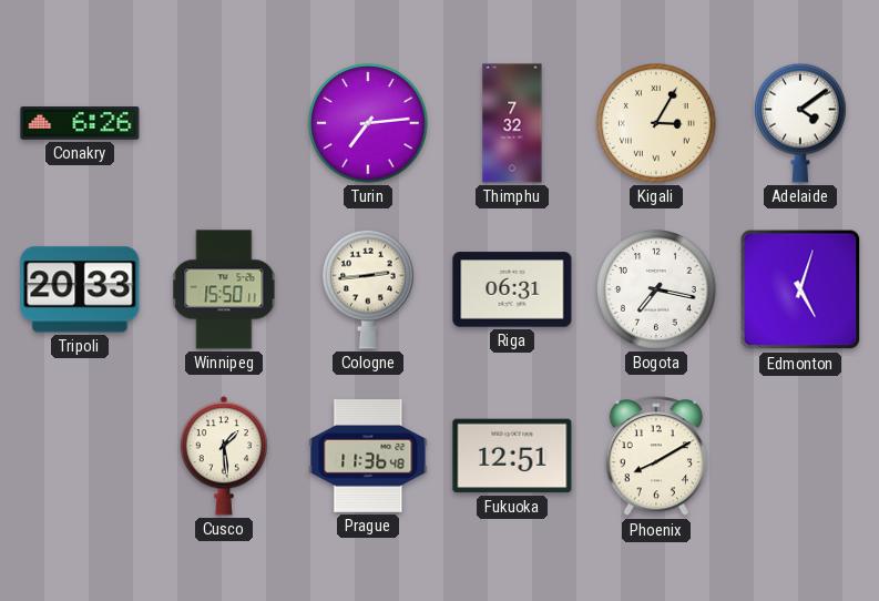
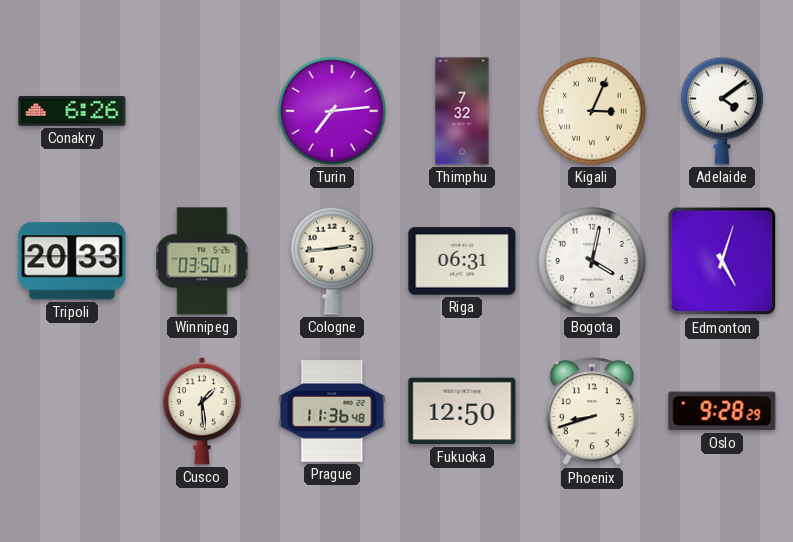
Kigali: 3:05 -> 3:04
Winnipeg: 15:50 -> 03:50
Bogota: 7:17 -> 4:02
Fukuoka: 12:51 -> 12:50
Phoenix: 8:10 -> 8:42
Oslo: none -> 9:28
